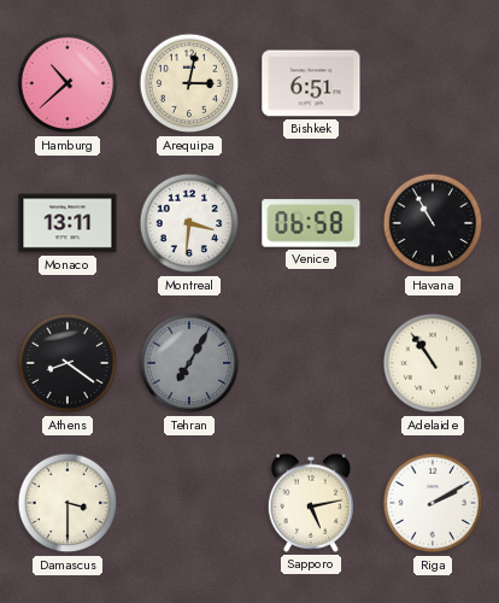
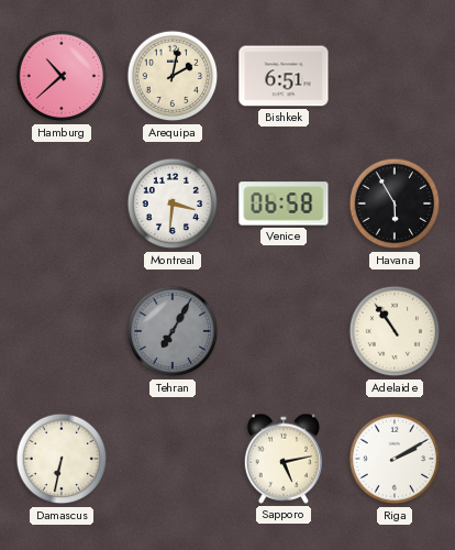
Arequipa: 3:02 -> 2:02
Monaco: 13:11 -> none
Havana: 10:55 -> 5:55
Athens: 8:21 -> none
Damascus: 3:30 -> 6:32
